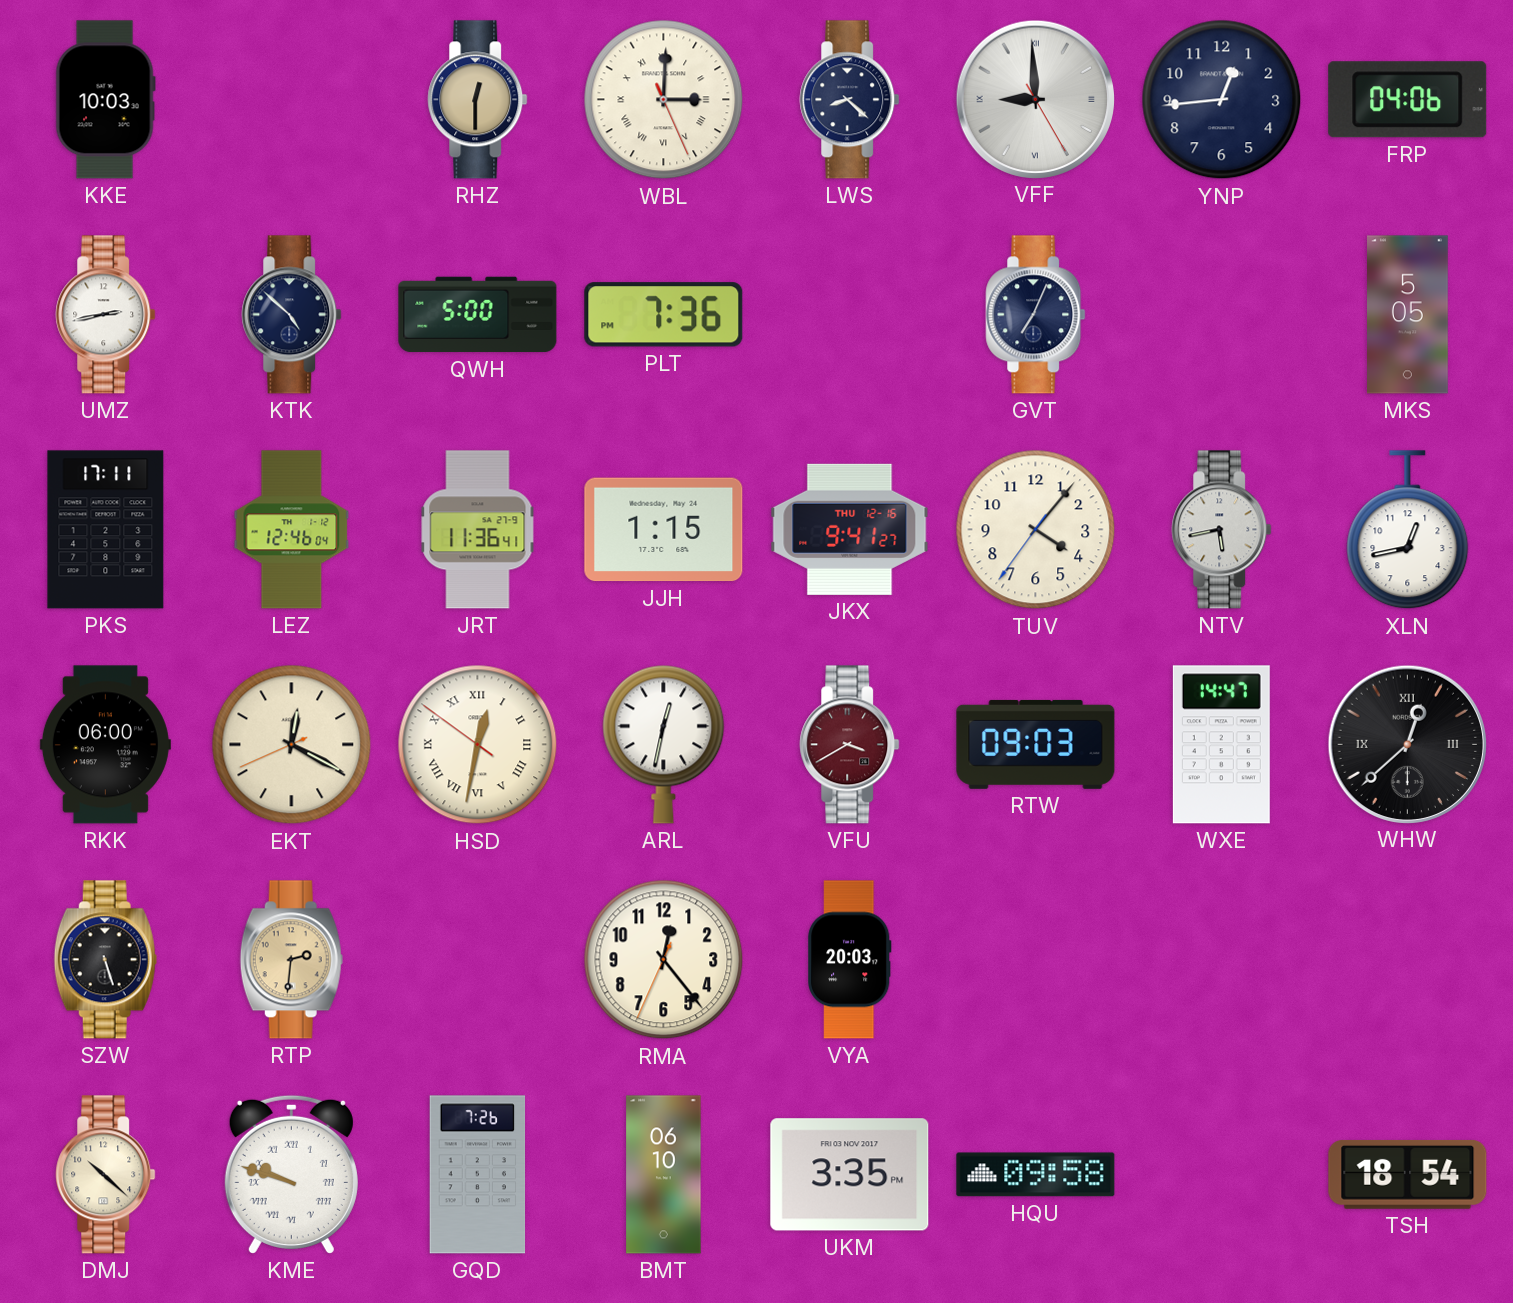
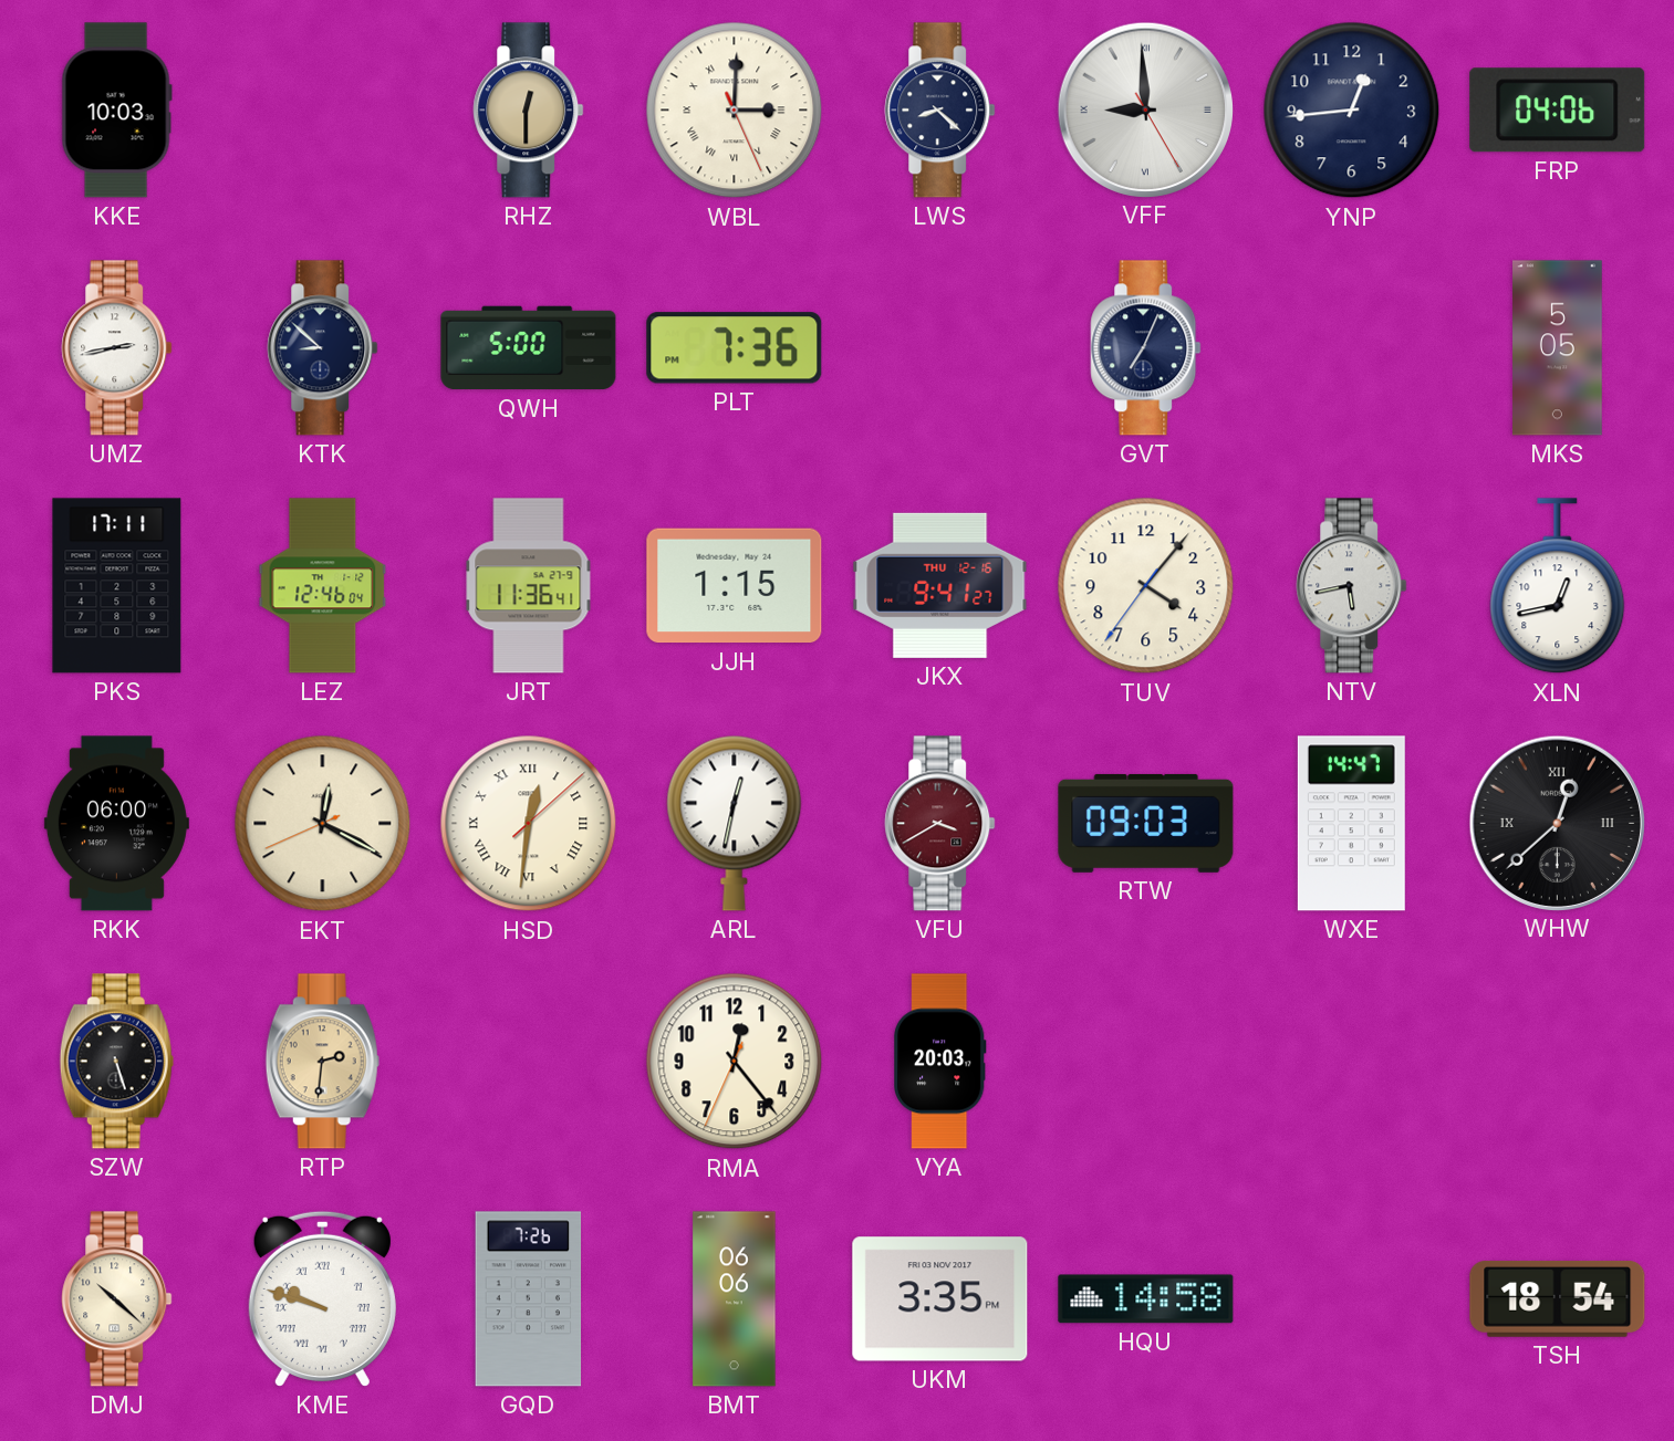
KTK: 4:52 -> 8:52
HSD: 12:31:51 -> 12:31:08
BMT: 06:10 -> 06:06
HQU: 09:58 -> 14:58
